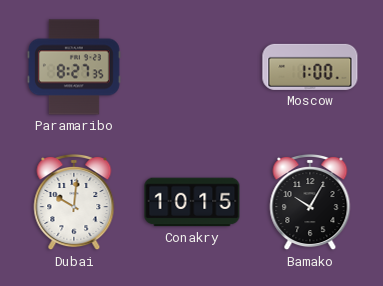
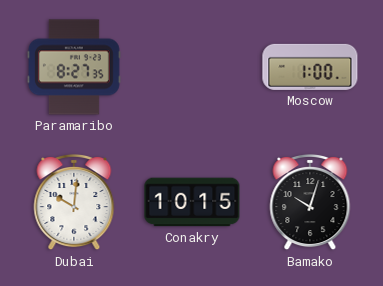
Bamako: 10:05 -> 10:03
